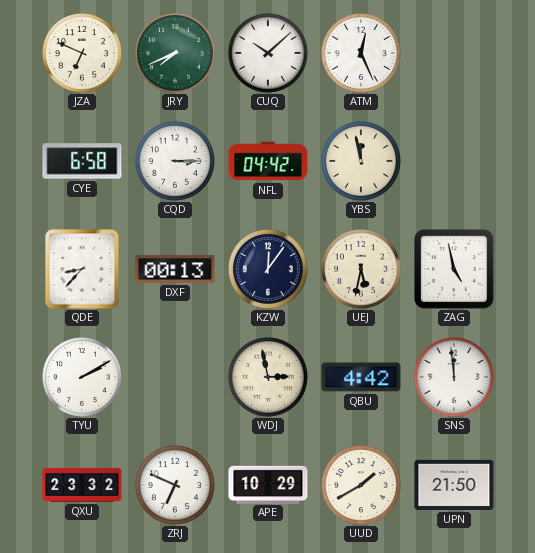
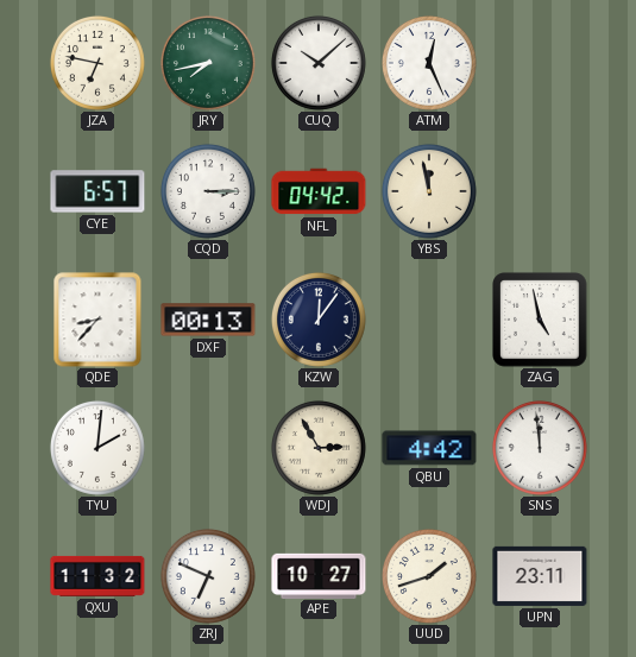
JZA: 6:49 -> 6:47
JRY: 7:41 -> 7:43
CYE: 6:58 -> 6:57
UEJ: 5:32 -> none
TYU: 2:10 -> 2:01
WDJ: 2:58 -> 2:55
QXU: 23:32 -> 11:32
APE: 10:29 -> 10:27
UUD: 1:40 -> 1:42
UPN: 21:50 -> 23:11
